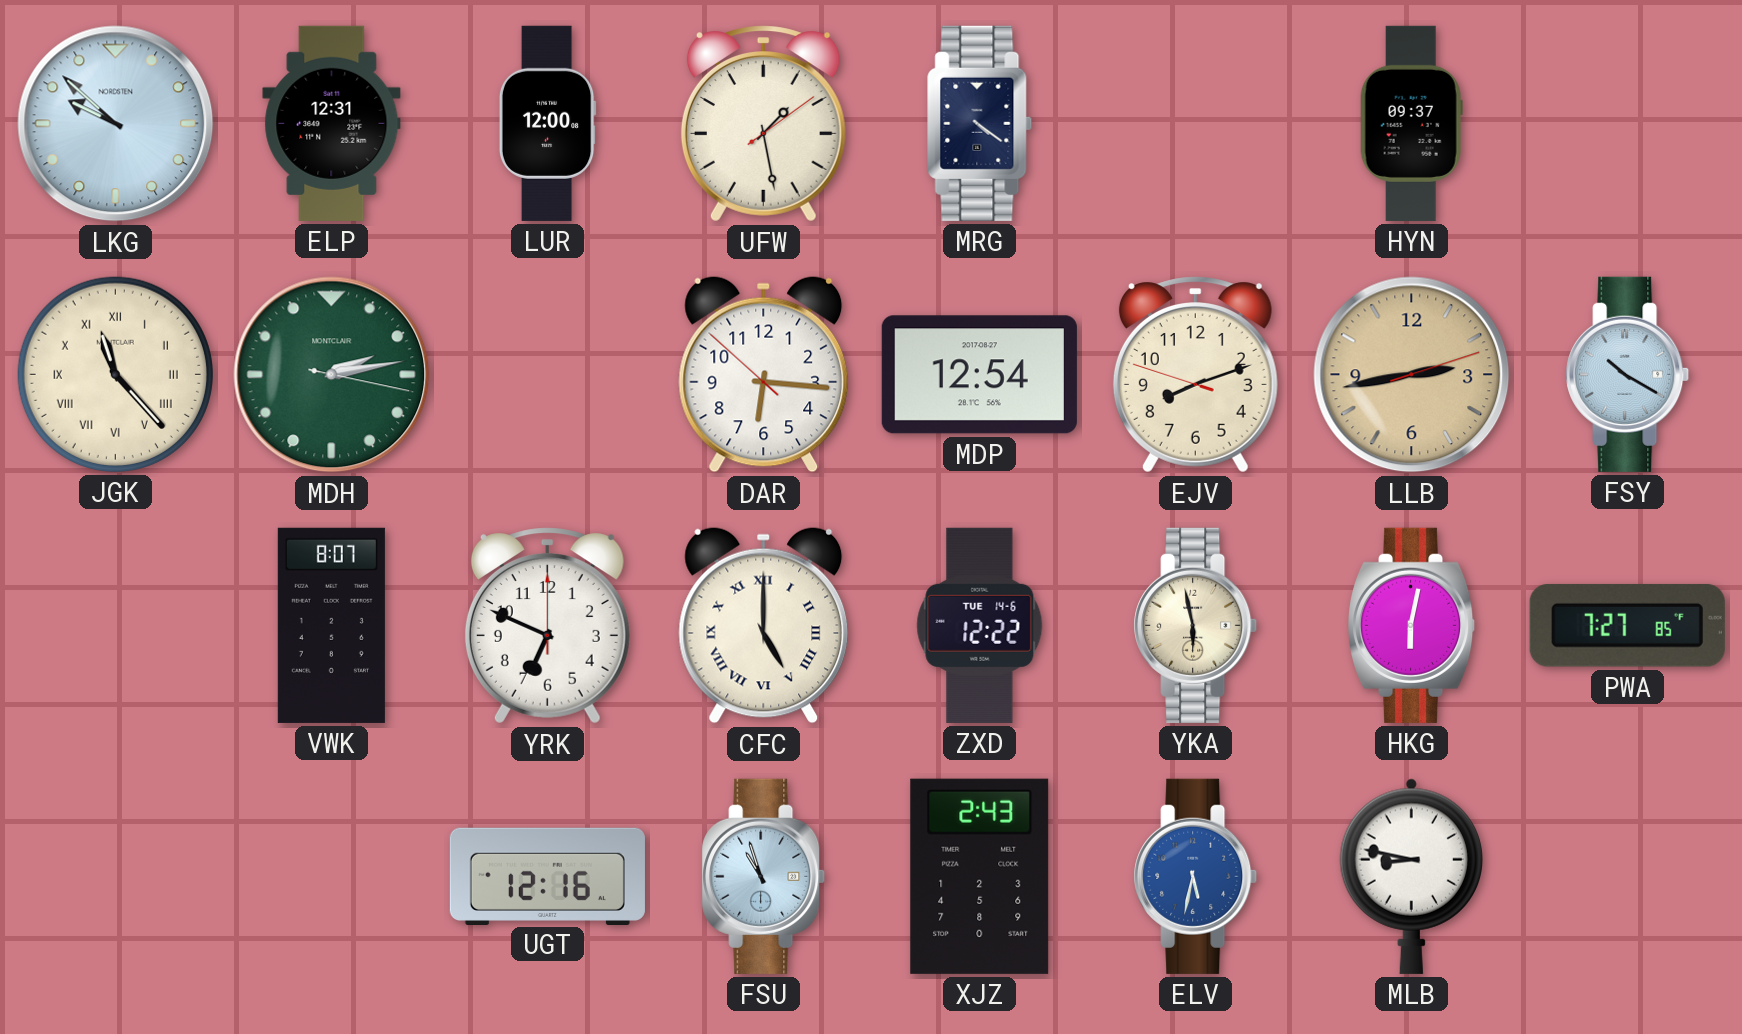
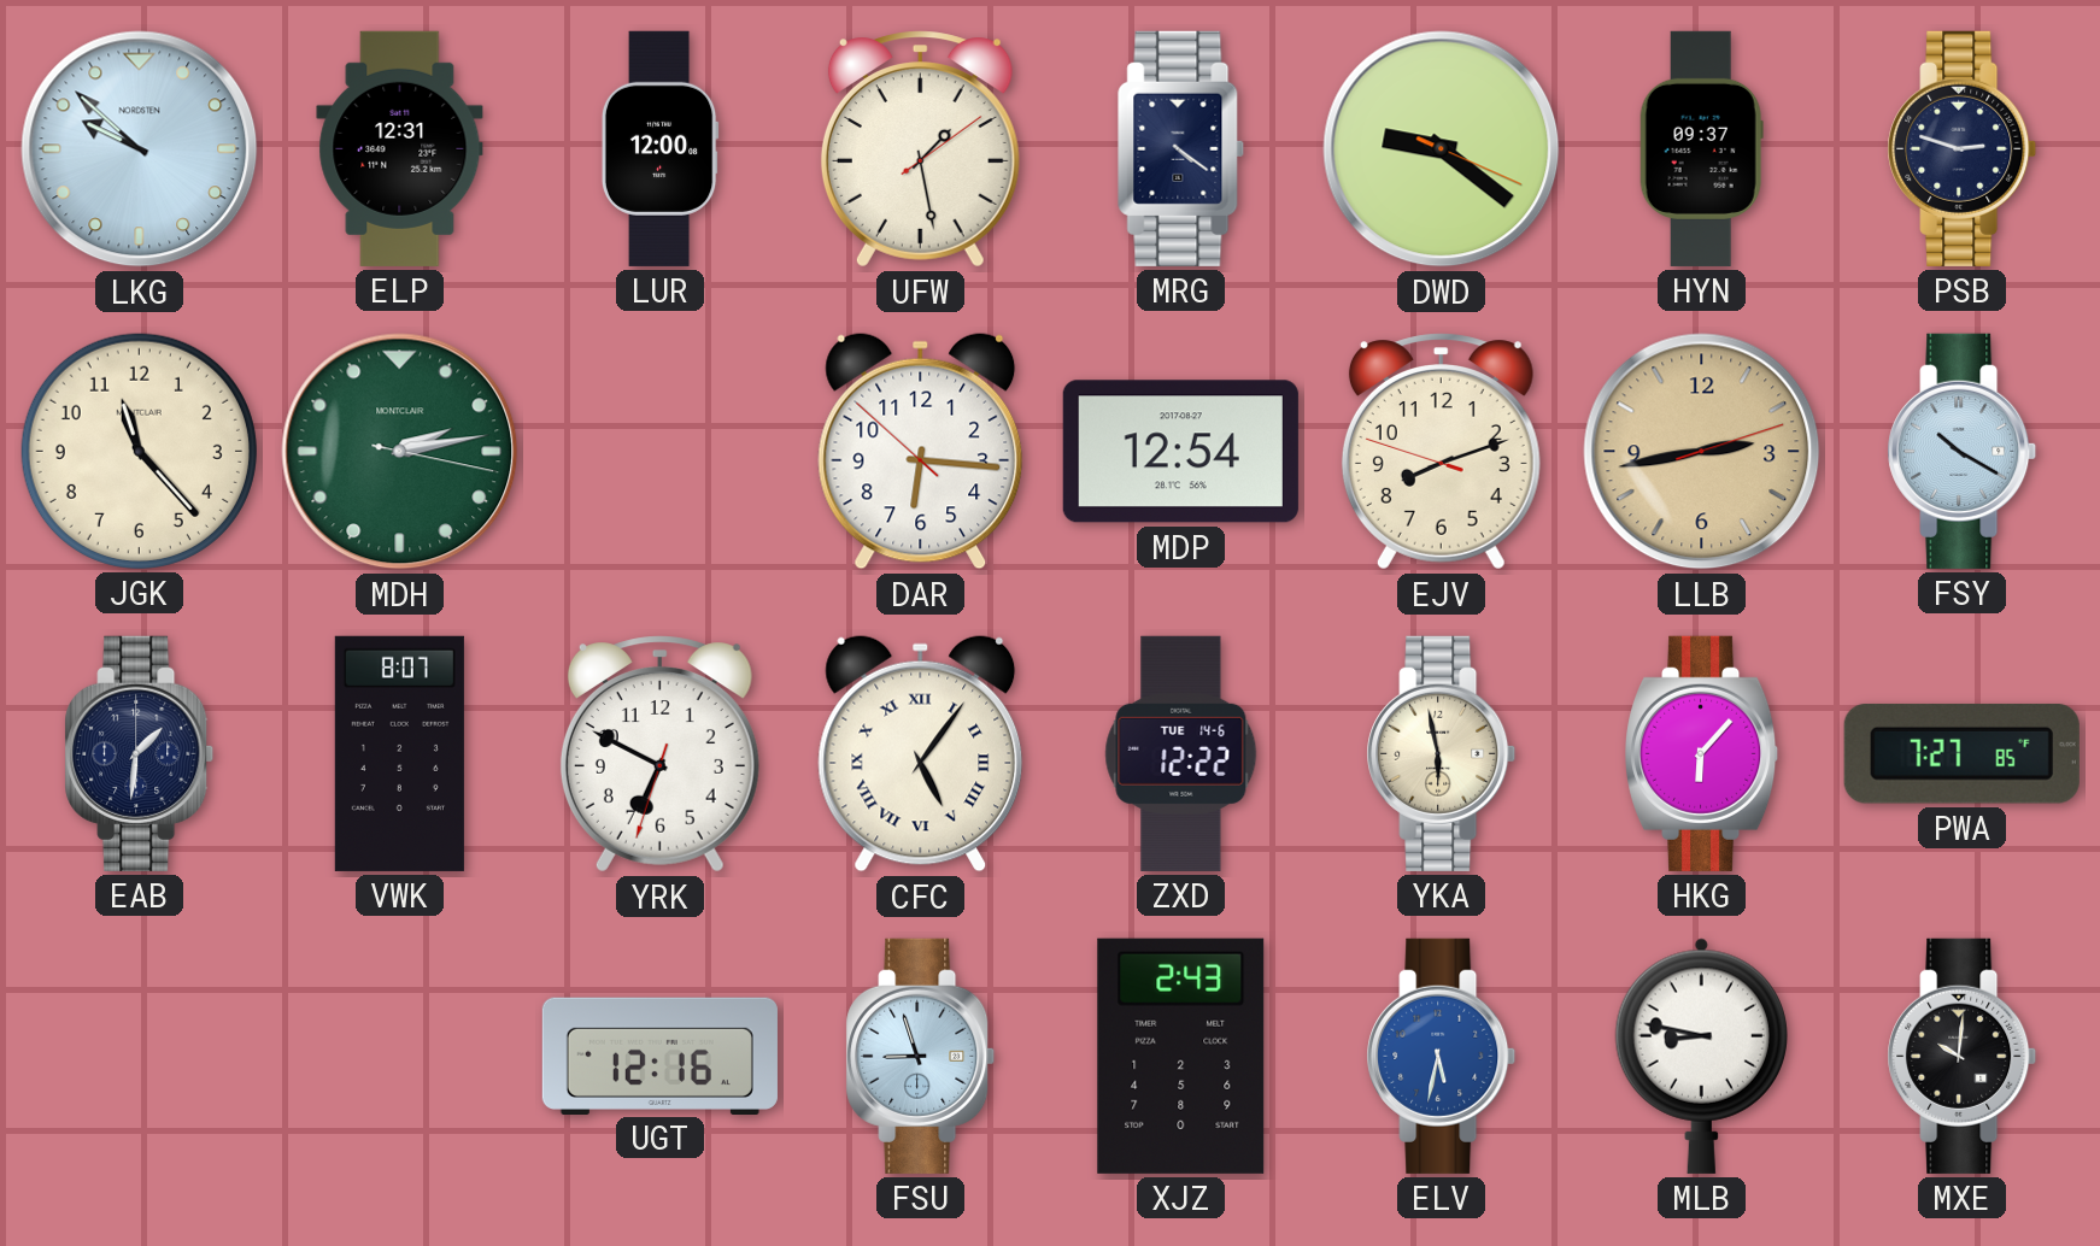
DWD: none -> 9:21
PSB: none -> 2:48
JGK numerals: Roman -> Arabic
EAB: none -> 1:31
YRK: 6:49:00 -> 6:49:33
CFC: 5:00 -> 5:06
HKG: 6:02 -> 6:07
FSU: 10:57 -> 8:57
MXE: none -> 10:01
